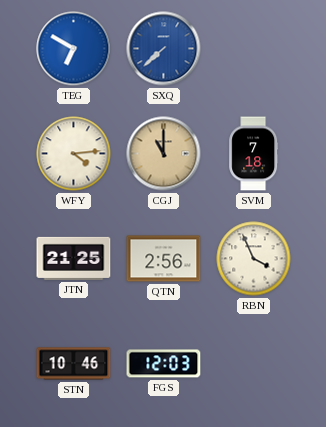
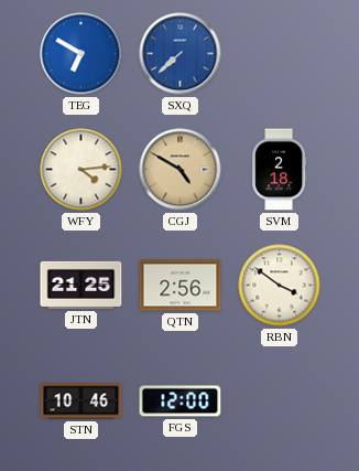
CGJ: 11:00 -> 4:50
SVM: 7:18 -> 2:18
RBN: 3:56 -> 3:51
FGS: 12:03 -> 12:00
